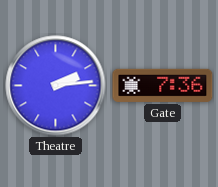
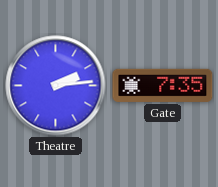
Gate: 7:36 -> 7:35
